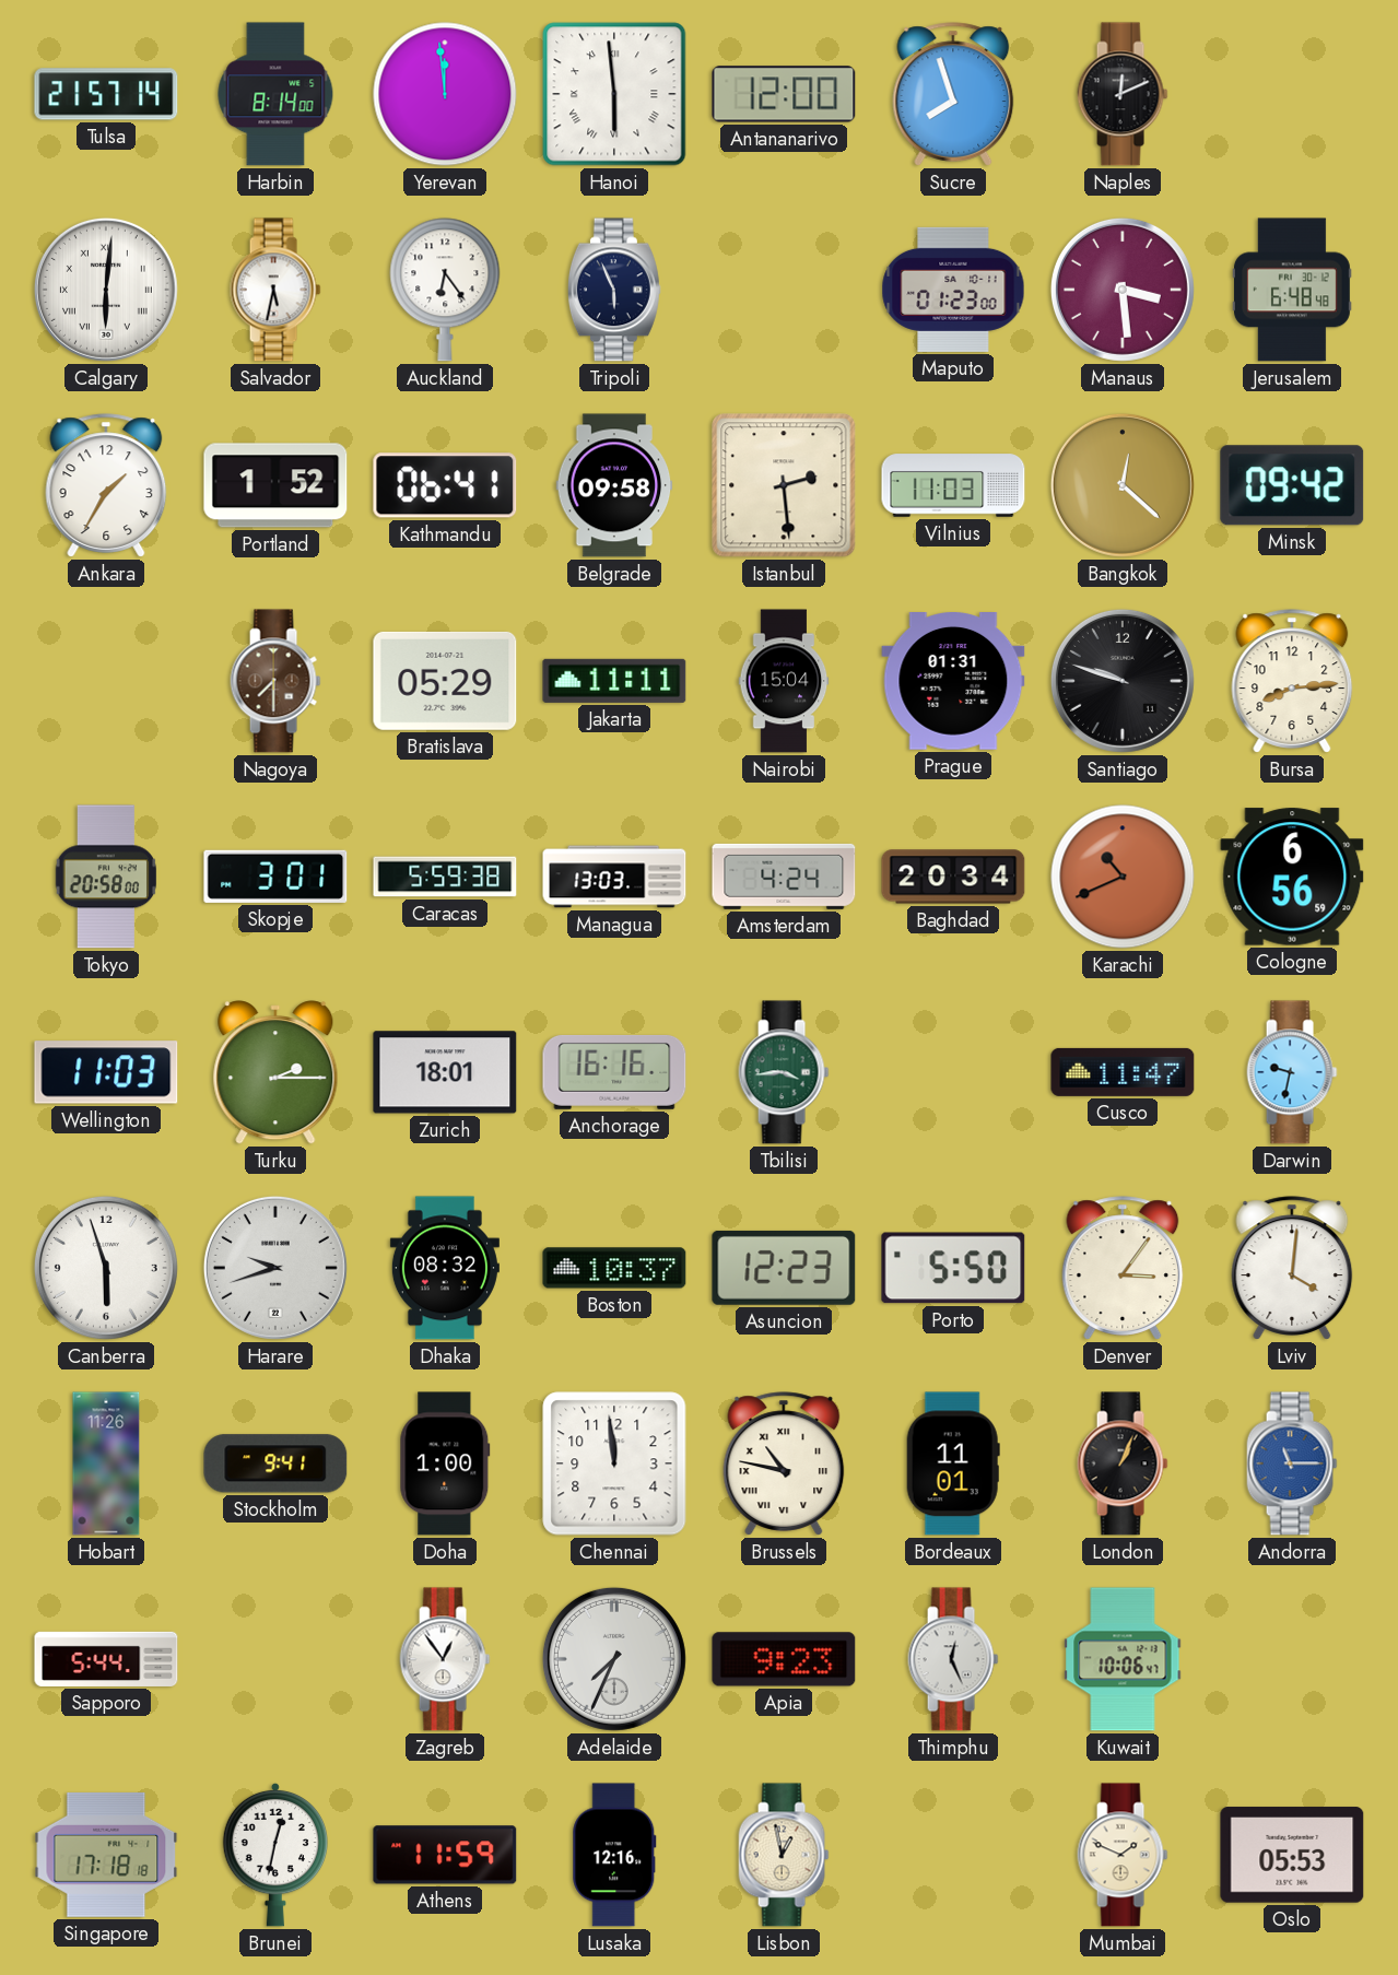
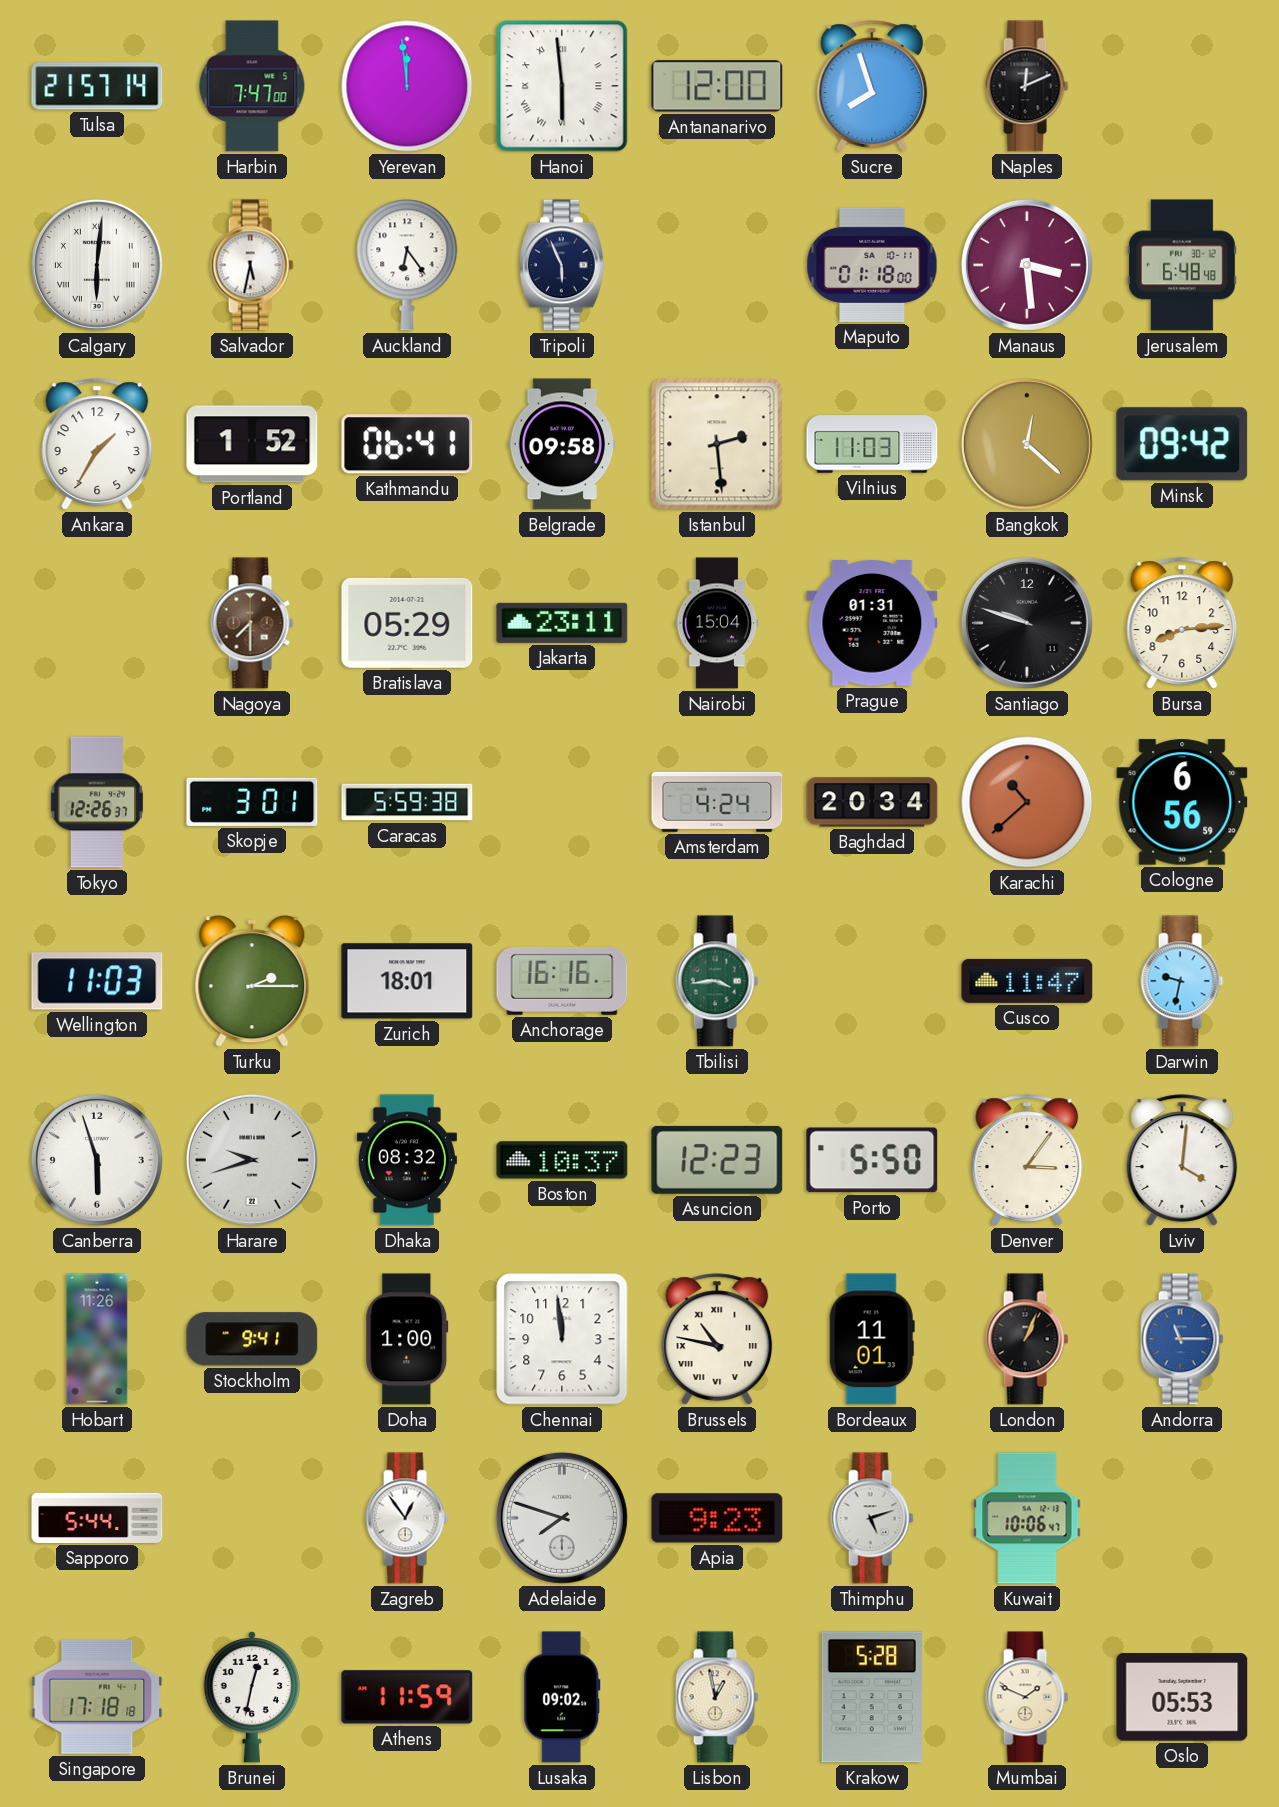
Harbin: 8:14 -> 7:47
Maputo: 01:23 -> 01:18
Jakarta: 11:11 -> 23:11
Tokyo: 20:58 -> 12:26
Managua: 13:03 -> none
Karachi: 10:41 -> 10:38
Adelaide: 7:34 -> 7:48
Thimphu: 12:26 -> 5:12
Lusaka: 12:16 -> 09:02
Krakow: none -> 5:28
